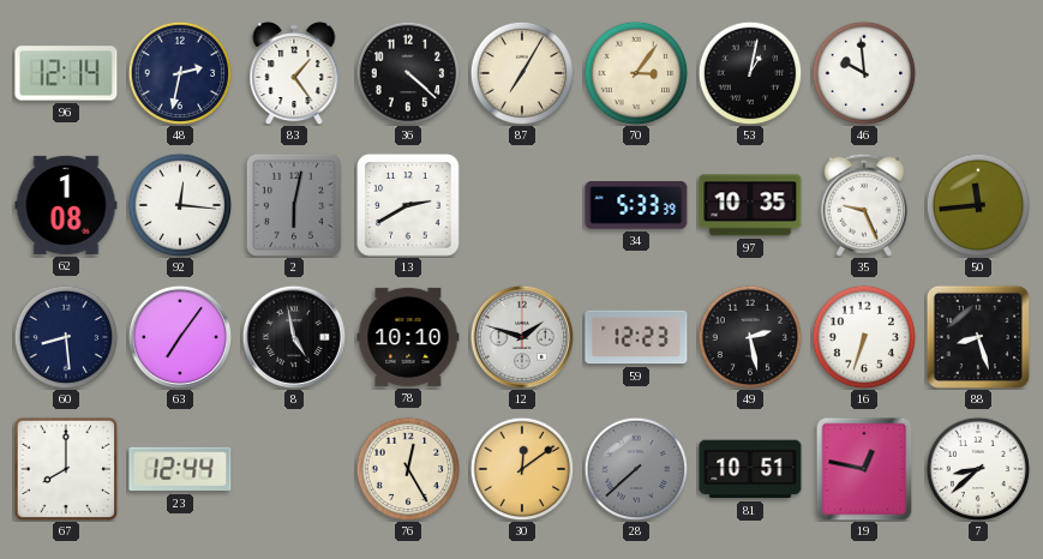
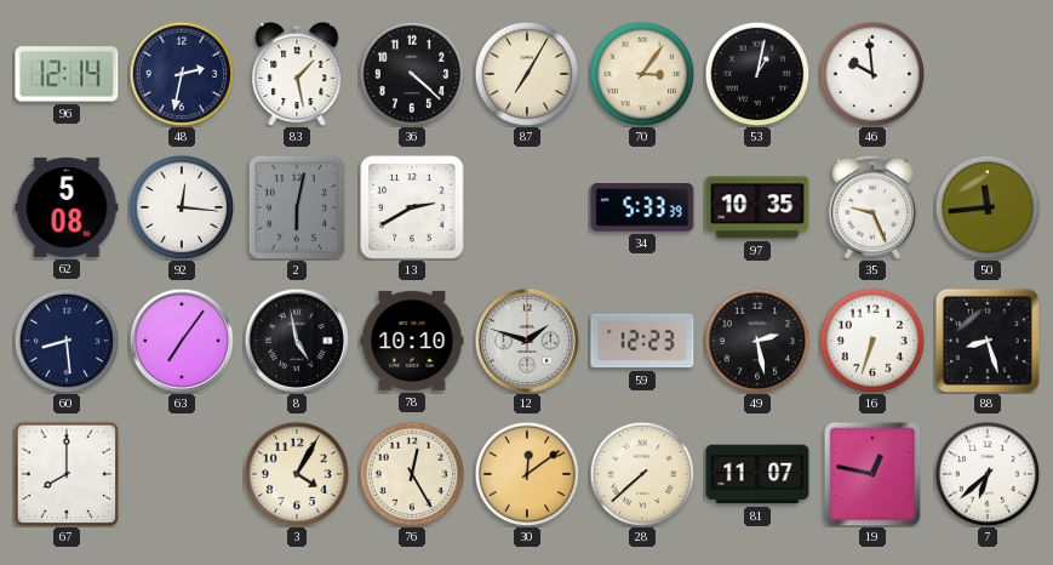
83: 1:24 -> 1:28
62: 1:08 -> 5:08
23: 12:44 -> none
3: none -> 4:05
28 dial: grey -> cream
81: 10:51 -> 11:07
7: 8:38 -> 6:38
